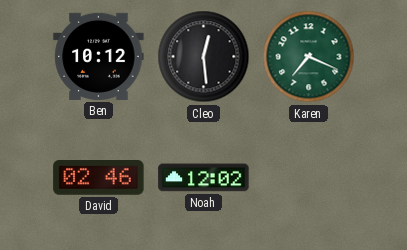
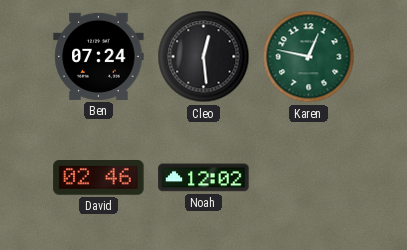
Ben: 10:12 -> 07:24
Karen: 7:19 -> 12:47
